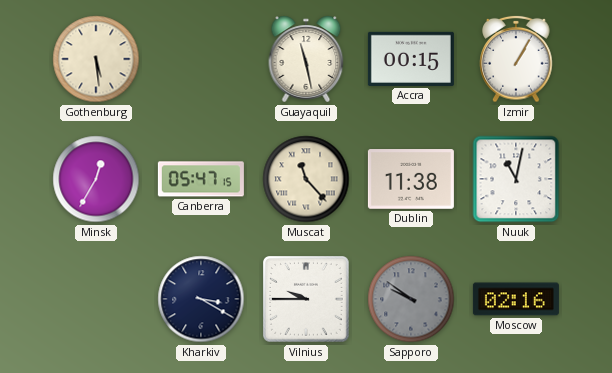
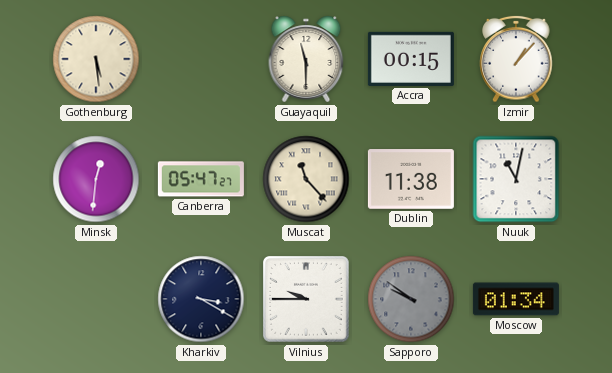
Guayaquil: 11:28 -> 11:30
Izmir: 1:05 -> 1:07
Minsk: 12:35 -> 12:31
Canberra: 05:47:15 -> 05:47:27
Moscow: 02:16 -> 01:34
